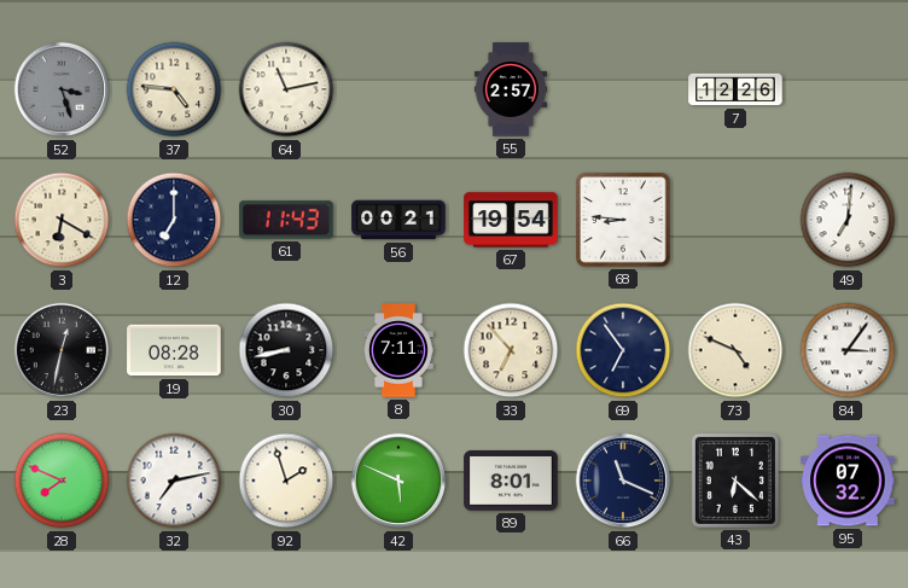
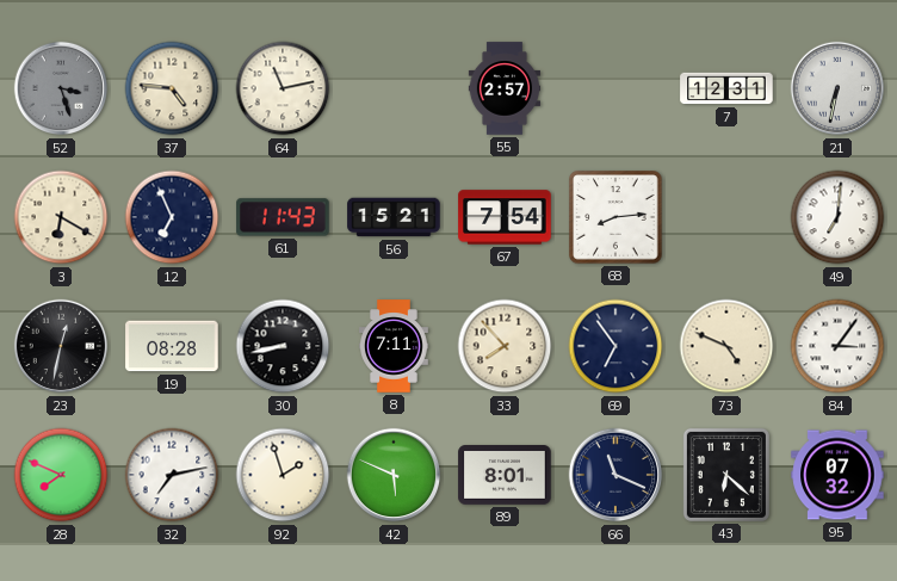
7: 12:26 -> 12:31
21: none -> 6:32
12: 7:00 -> 6:56
56: 00:21 -> 15:21
67: 19:54 -> 7:54
68: 8:46 -> 8:14
33: 6:53 -> 7:53
